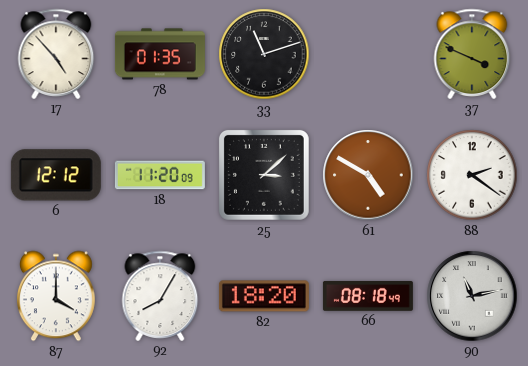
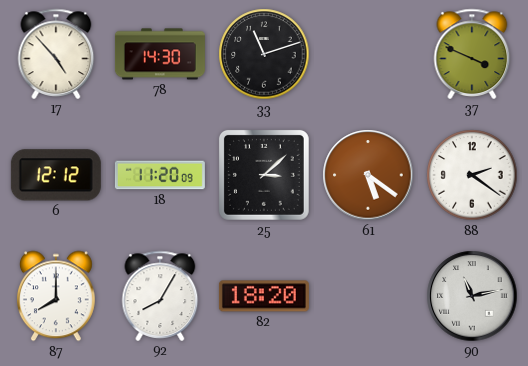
78: 01:35 -> 14:30
61: 4:50 -> 5:21
87: 4:00 -> 8:00
66: 08:18 -> none
